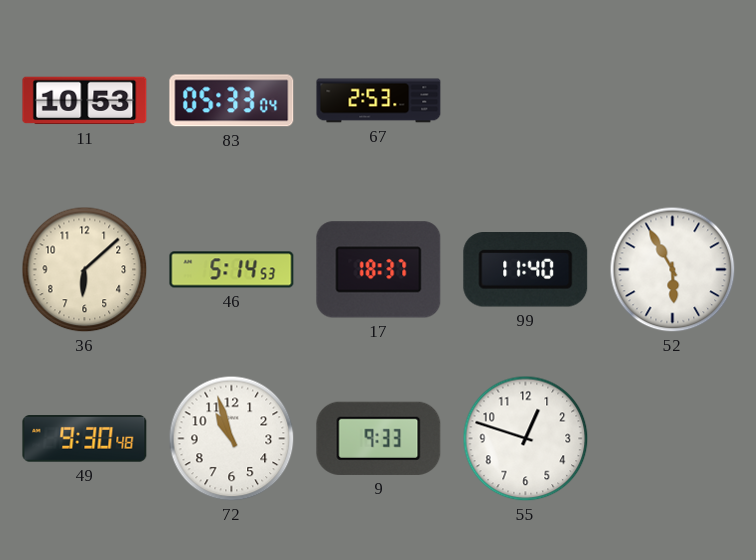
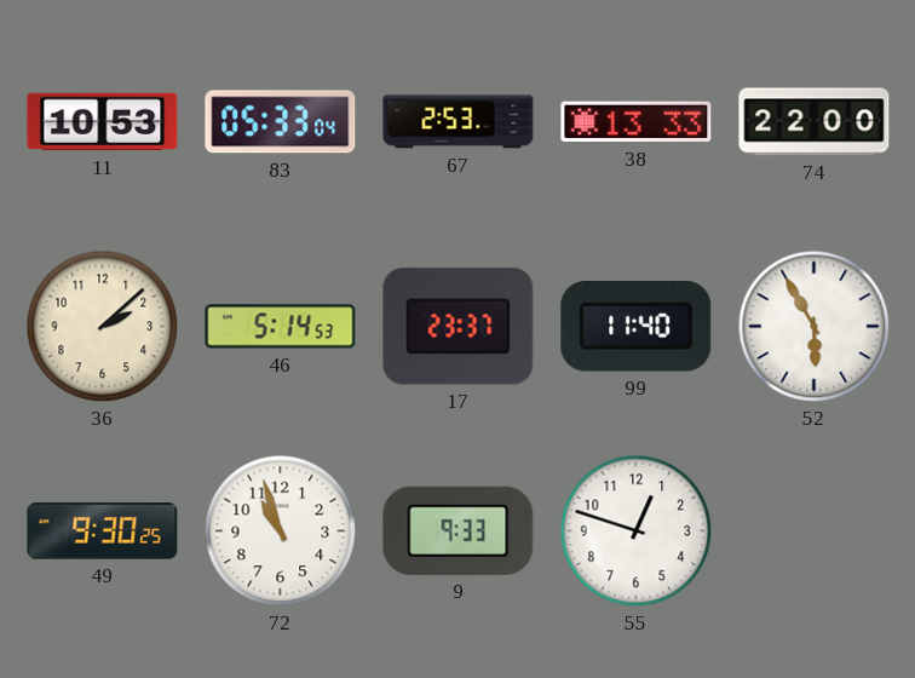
38: none -> 13:33
74: none -> 22:00
36: 6:08 -> 2:08
17: 18:37 -> 23:37
49: 9:30:48 -> 9:30:25
